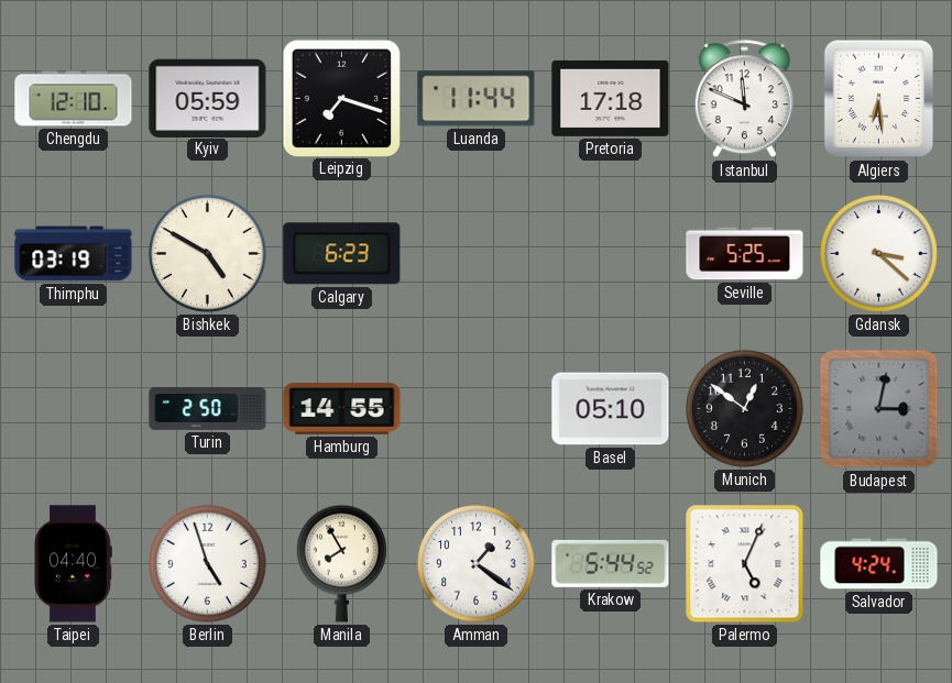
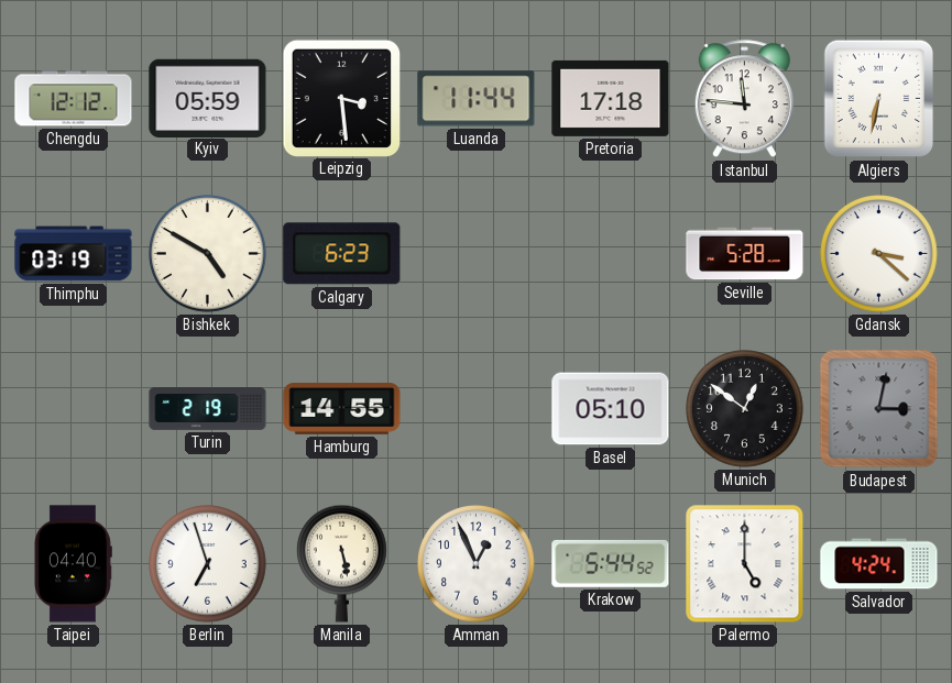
Chengdu: 12:10 -> 12:12
Leipzig: 7:18 -> 3:29
Istanbul: 11:49 -> 11:46
Algiers: 6:29 -> 6:32
Seville: 5:25 -> 5:28
Turin: 2:50 -> 2:19
Berlin: 4:57 -> 6:57
Manila: 7:55 -> 5:28
Amman: 1:21 -> 12:56
Palermo: 5:04 -> 5:00
